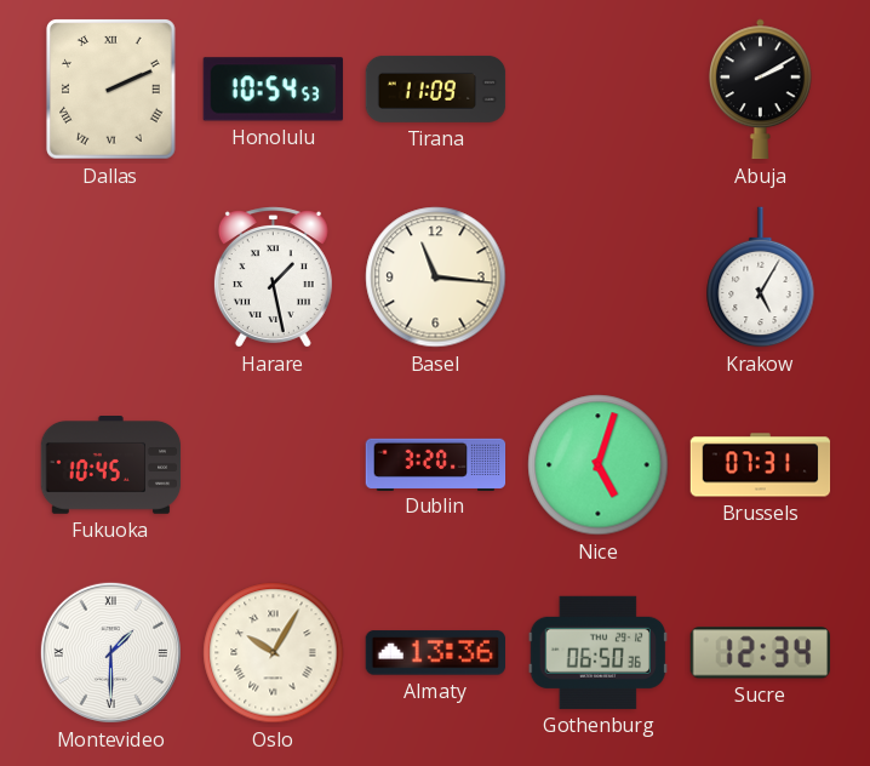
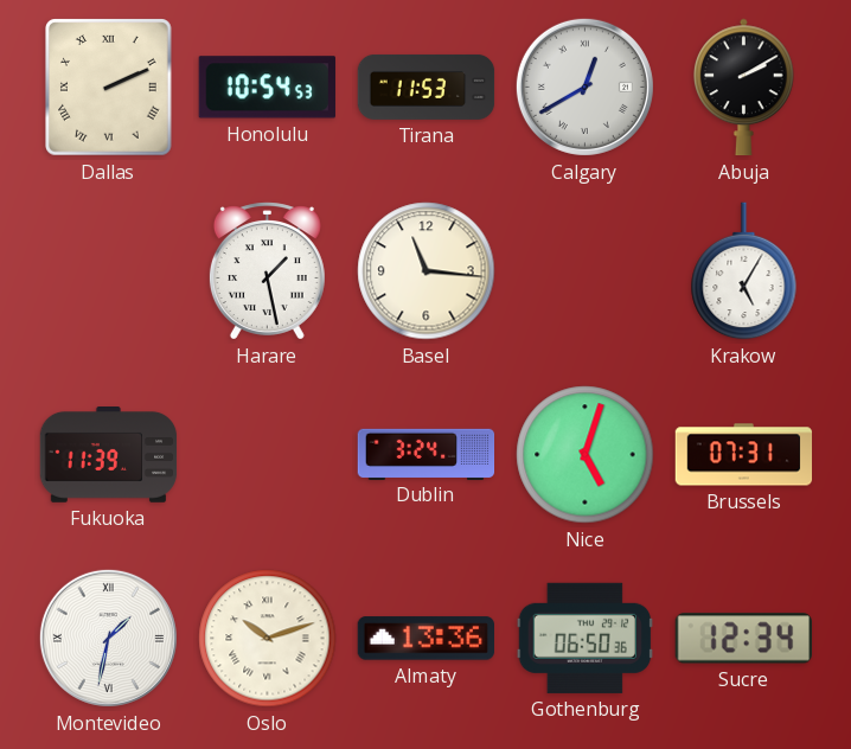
Tirana: 11:09 -> 11:53
Calgary: none -> 12:40
Fukuoka: 10:45 -> 11:39
Dublin: 3:20 -> 3:24
Montevideo: 1:30 -> 1:32
Oslo: 10:05 -> 10:12
